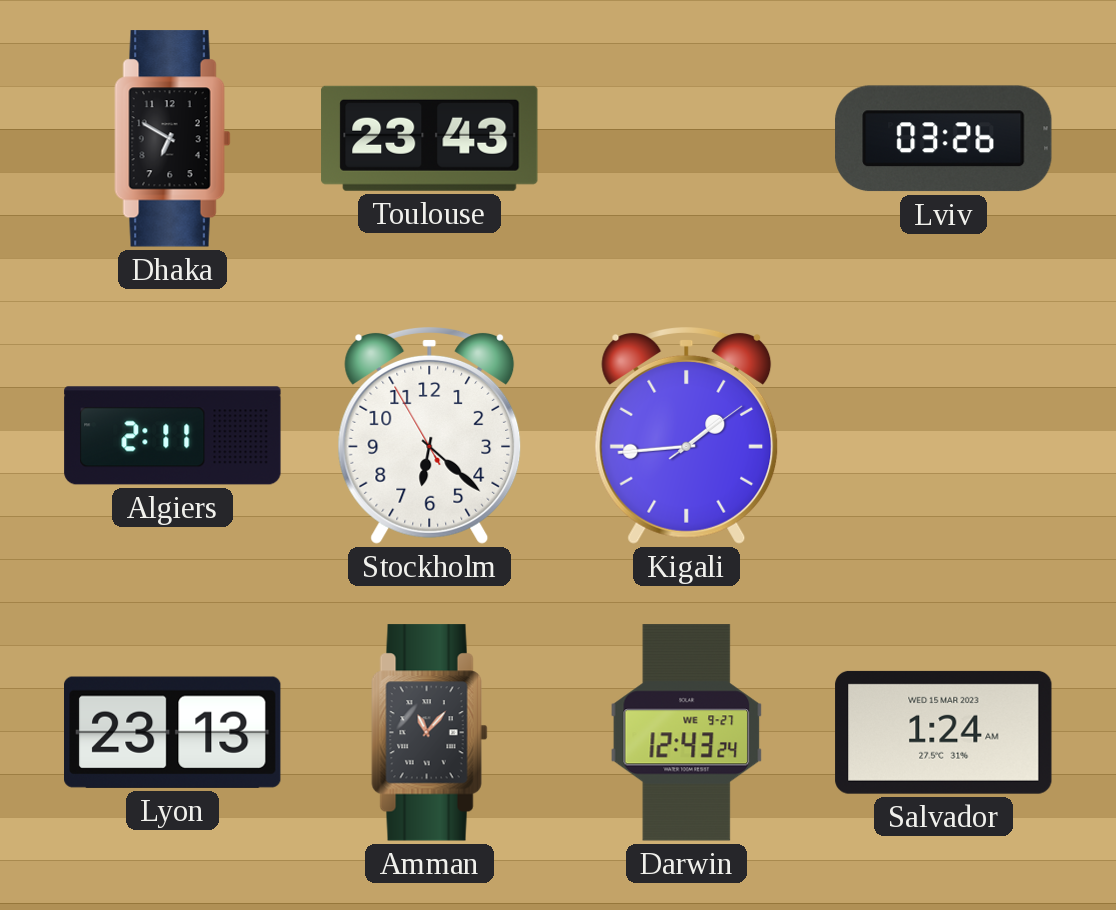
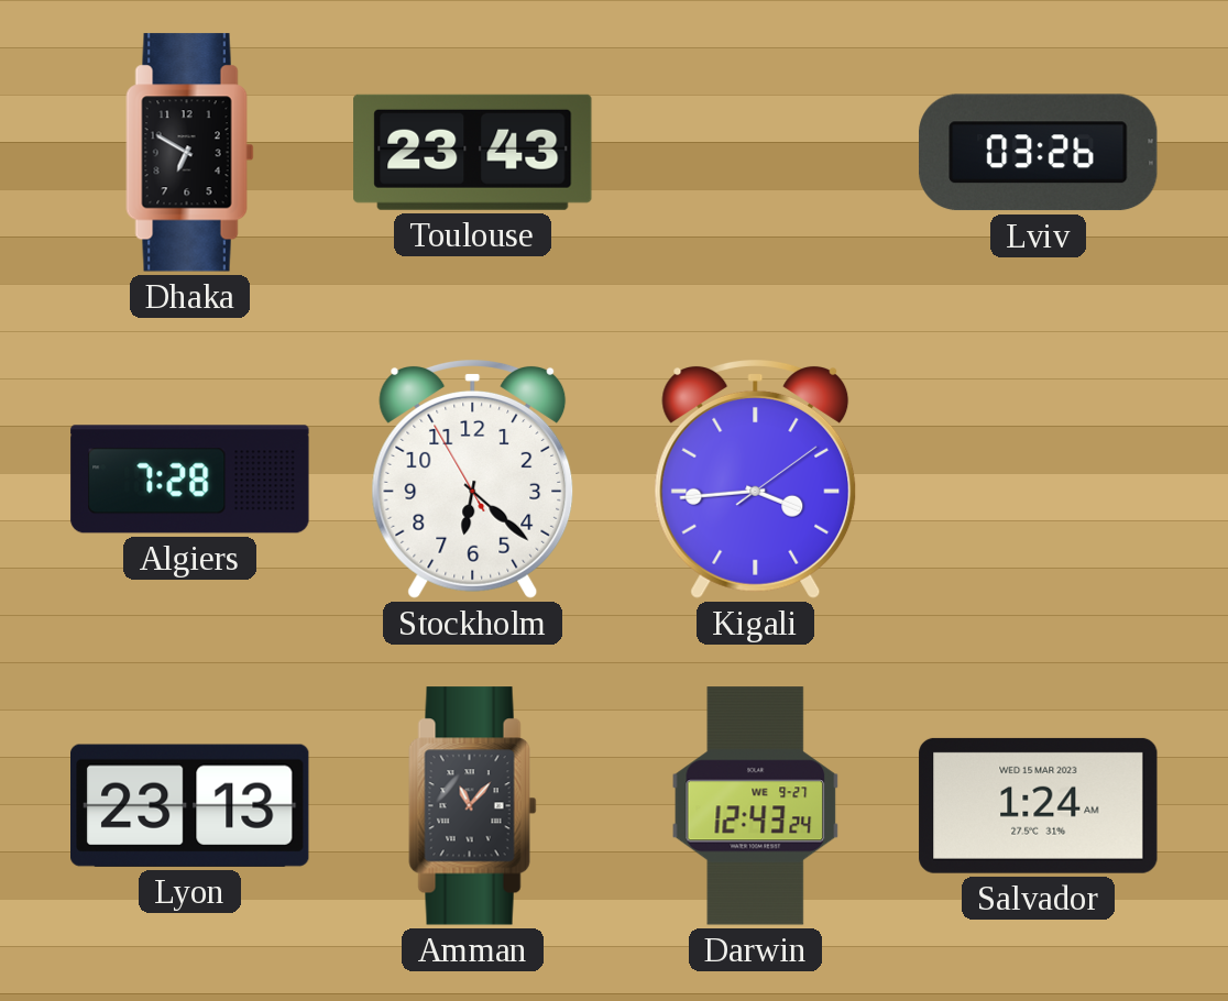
Algiers: 2:11 -> 7:28
Kigali: 1:44 -> 3:44
